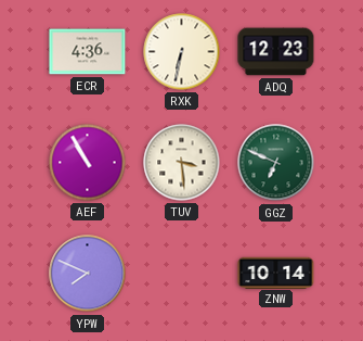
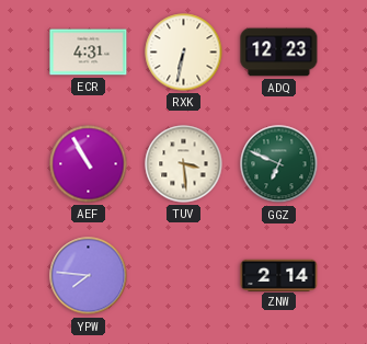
ECR: 4:36 -> 4:31
YPW: 7:49 -> 7:46
ZNW: 10:14 -> 2:14
